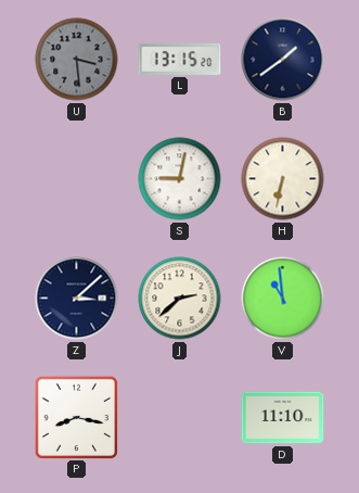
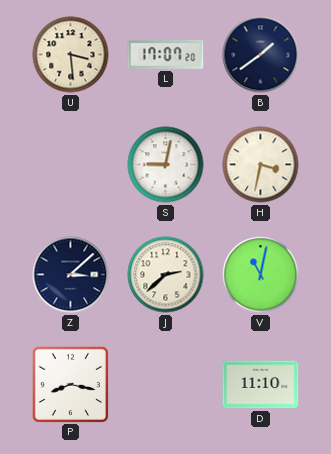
U dial: grey -> cream
L: 13:15 -> 17:07
H: 6:32 -> 3:32
V: 10:59 -> 11:02
